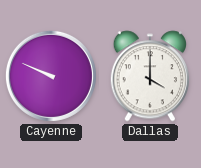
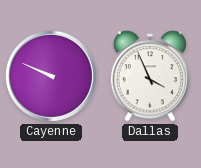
Dallas: 4:00 -> 3:56
